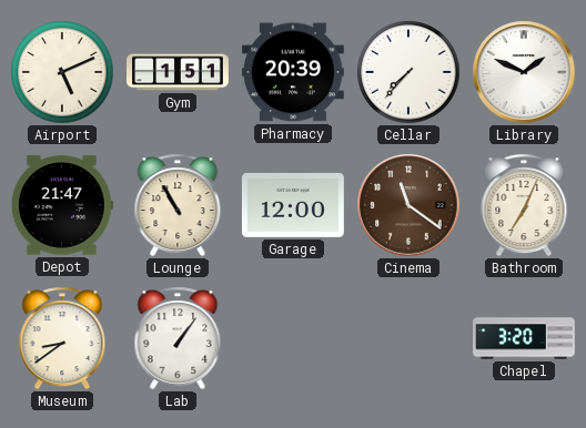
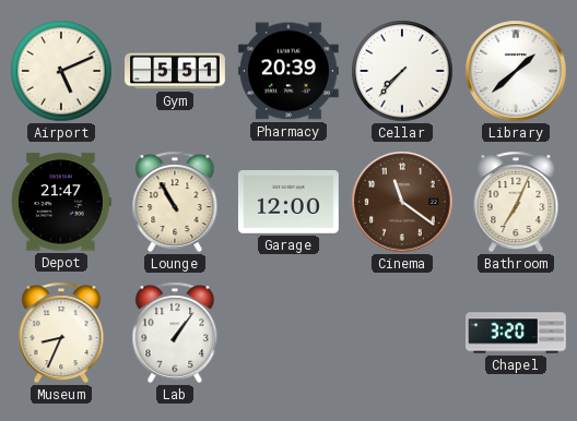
Gym: 1:51 -> 5:51
Library: 1:49 -> 1:38
Museum: 8:39 -> 8:34
